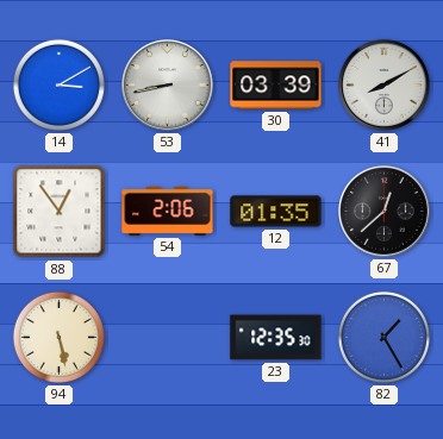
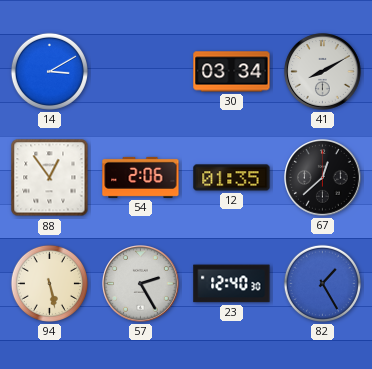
53: 8:43 -> none
30: 03:39 -> 03:34
57: none -> 2:25
23: 12:35 -> 12:40
